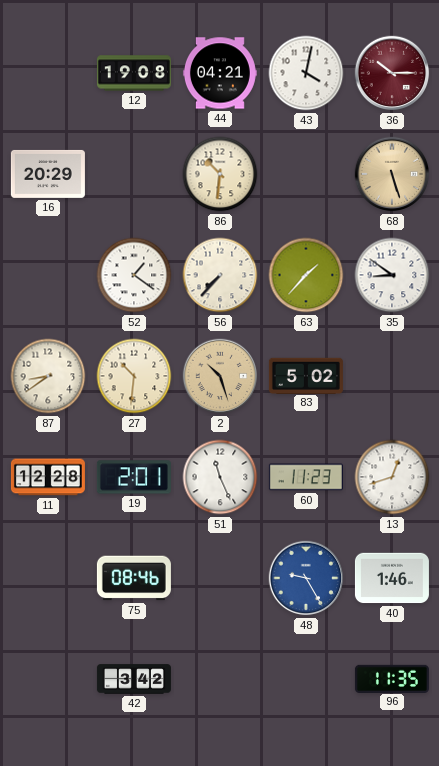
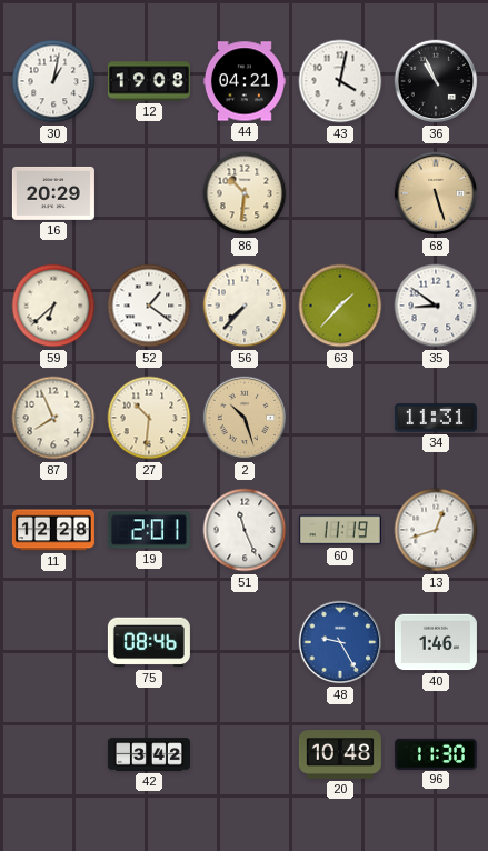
30: none -> 1:02
36: 10:15 -> 10:56
36 dial: burgundy -> black
59: none -> 6:38
87: 8:39 -> 7:56
83: 5:02 -> none
34: none -> 11:31
60: 11:23 -> 11:19
20: none -> 10:48
96: 11:35 -> 11:30
